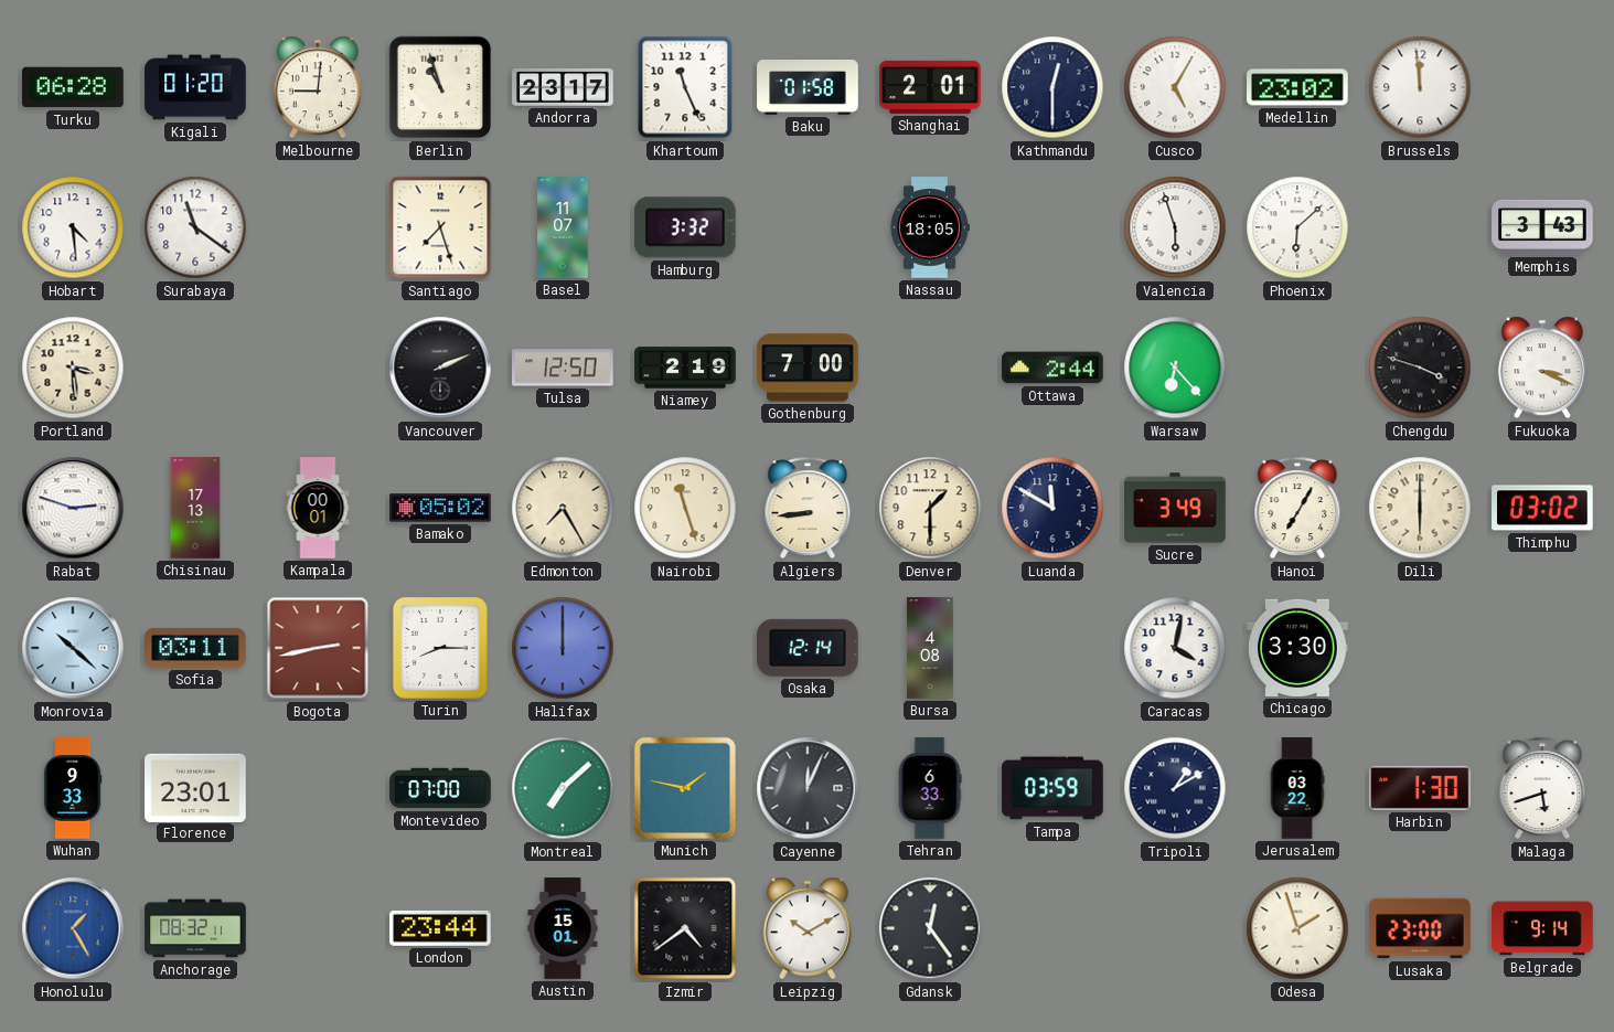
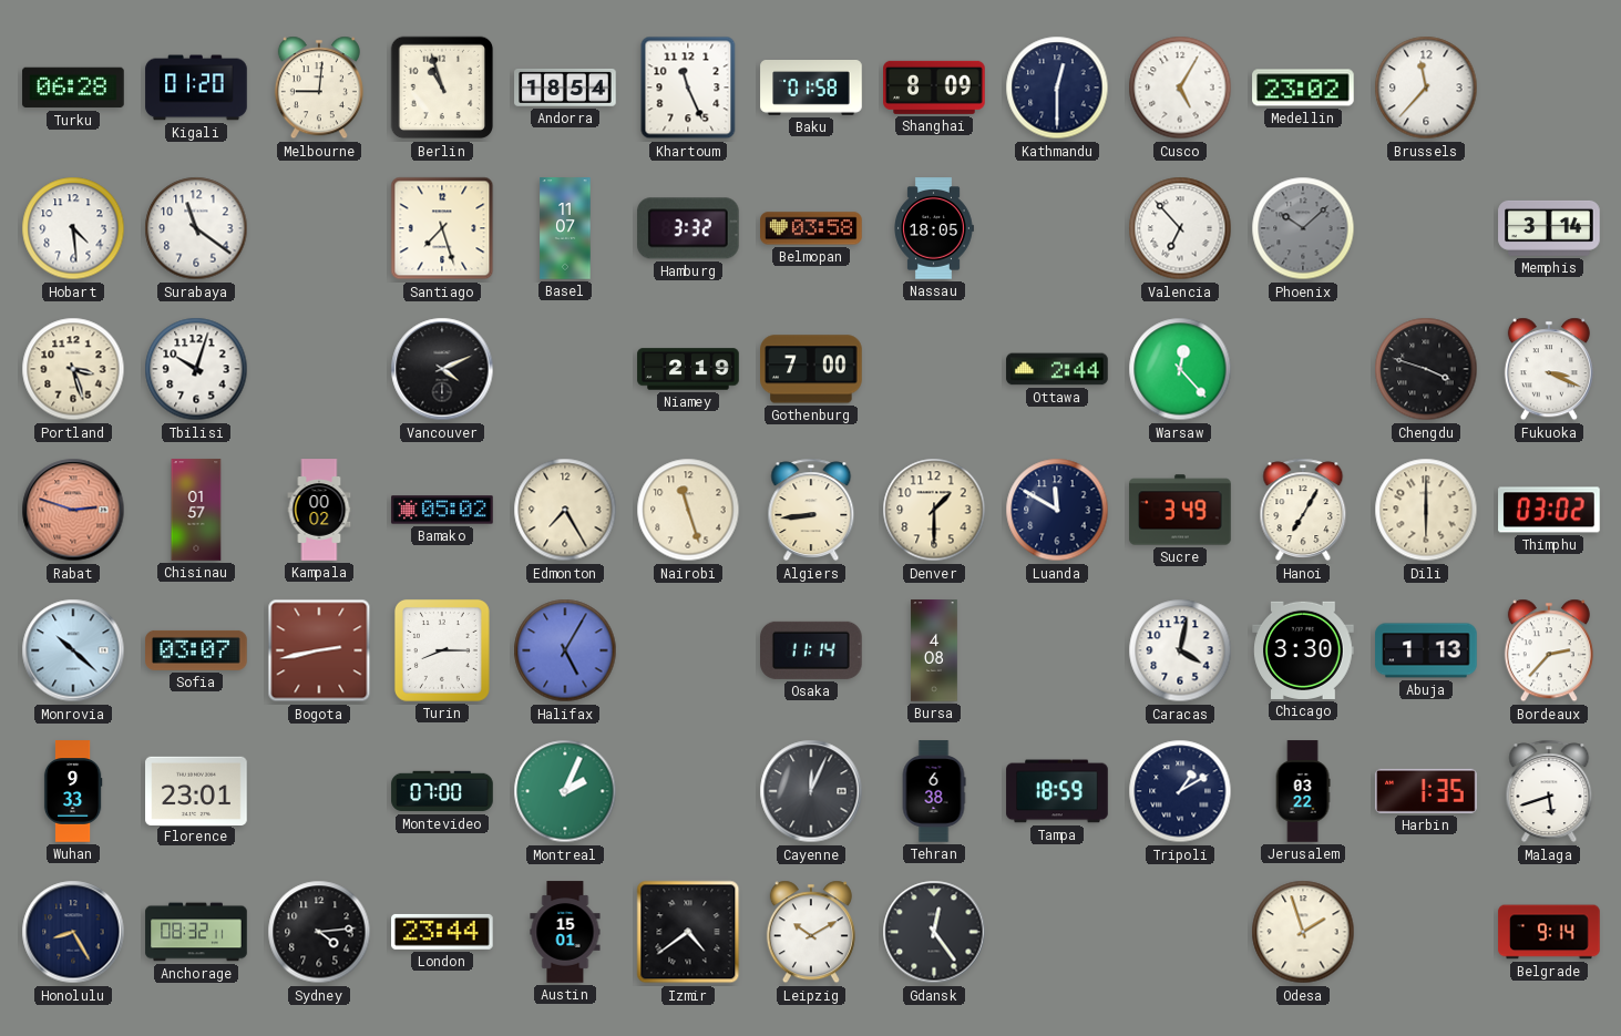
Andorra: 23:17 -> 18:54
Shanghai: 2:01 -> 8:09
Brussels: 11:59 -> 11:37
Belmopan: none -> 03:58
Valencia: 5:57 -> 6:53
Phoenix: 6:08 -> 10:08
Phoenix dial: white -> grey
Memphis: 3:43 -> 3:14
Portland: 3:29 -> 3:27
Tbilisi: none -> 10:03
Vancouver: 2:11 -> 4:11
Tulsa: 12:50 -> none
Warsaw: 6:23 -> 12:23
Rabat dial: white -> salmon
Chisinau: 17:13 -> 01:57
Kampala: 00:01 -> 00:02
Sofia: 03:11 -> 03:07
Halifax: 12:00 -> 5:05
Osaka: 12:14 -> 11:14
Abuja: none -> 1:13
Bordeaux: none -> 2:37
Montreal: 7:08 -> 2:04
Munich: 1:47 -> none
Tehran: 6:33 -> 6:38
Tampa: 03:59 -> 18:59
Harbin: 1:30 -> 1:35
Honolulu: 1:25 -> 8:25
Honolulu dial: blue -> navy
Sydney: none -> 4:14
Lusaka: 23:00 -> none
